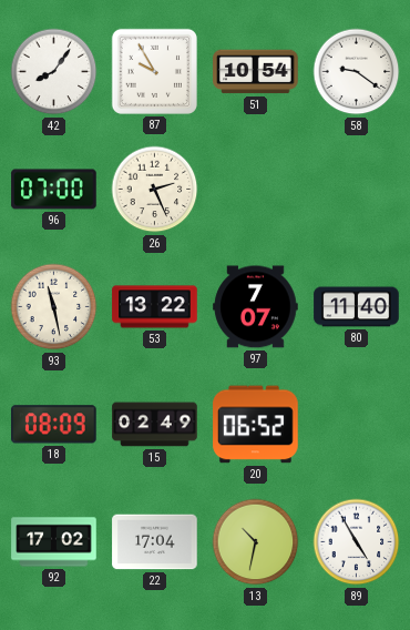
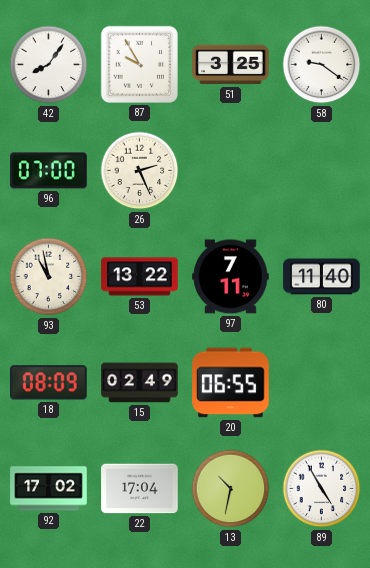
51: 10:54 -> 3:25
93: 11:28 -> 10:58
97: 7:07 -> 7:11
20: 06:52 -> 06:55
